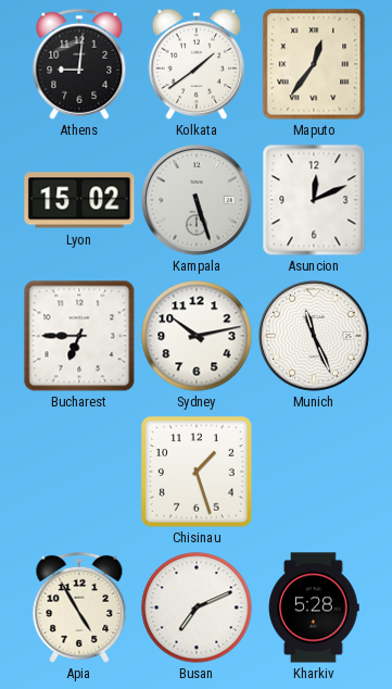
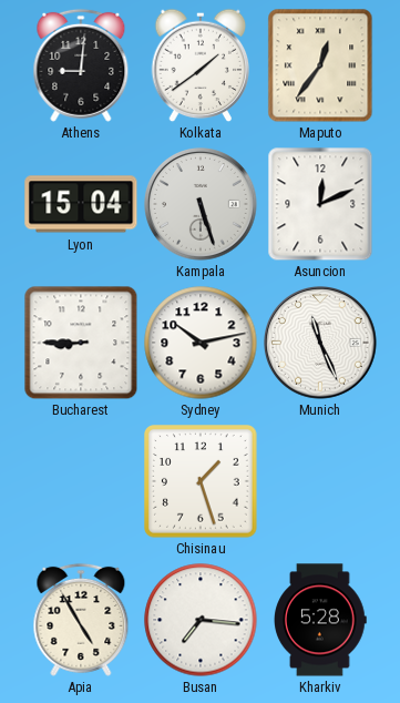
Lyon: 15:02 -> 15:04
Bucharest: 6:45 -> 8:45
Busan: 7:11 -> 7:16
